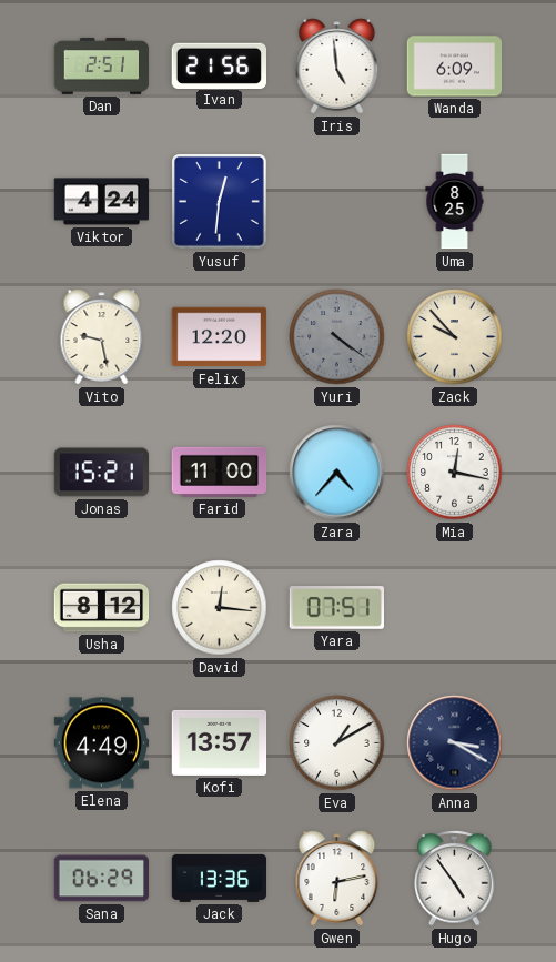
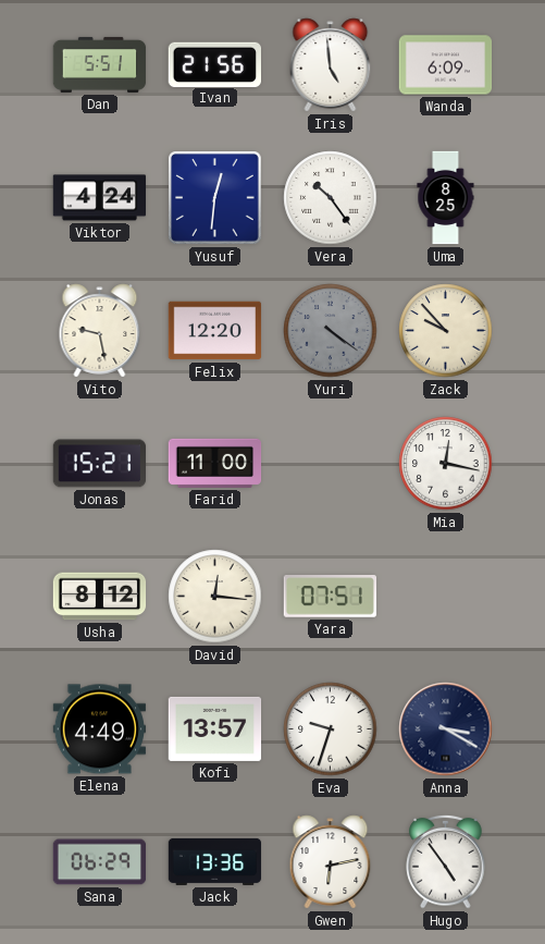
Dan: 2:51 -> 5:51
Vera: none -> 10:24
Zara: 4:37 -> none
Eva: 1:10 -> 9:33
